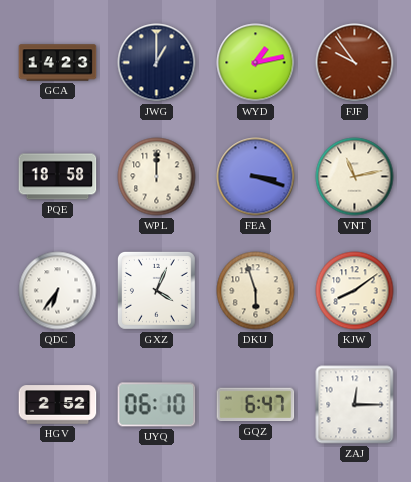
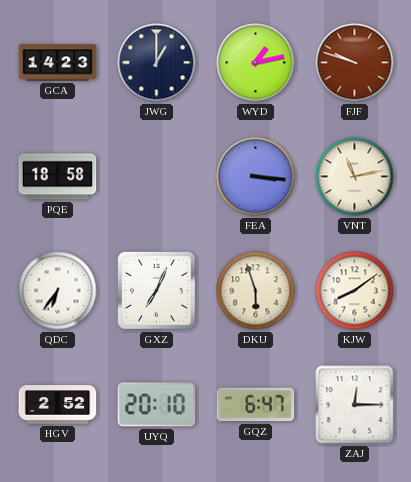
FJF: 9:54 -> 9:48
WPL: 12:00 -> none
FEA: 3:18 -> 3:16
GXZ: 4:04 -> 7:04
UYQ: 06:10 -> 20:10
